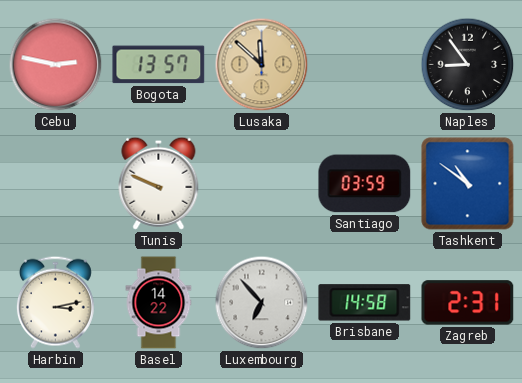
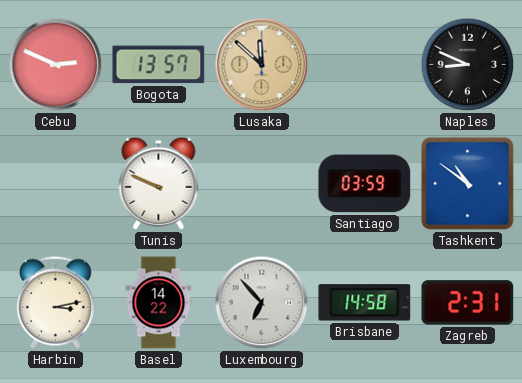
Cebu: 2:47 -> 2:49
Naples: 8:54 -> 8:49
